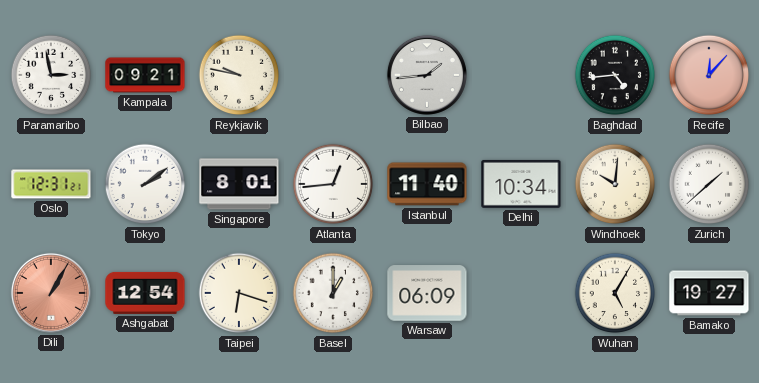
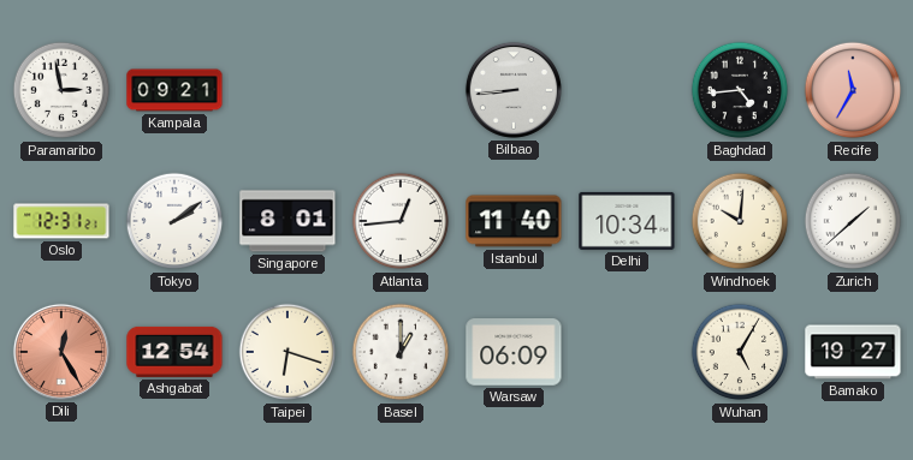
Reykjavik: 9:47 -> none
Bilbao: 1:44 -> 8:44
Recife: 12:07 -> 11:35
Dili: 1:05 -> 12:25
